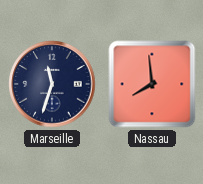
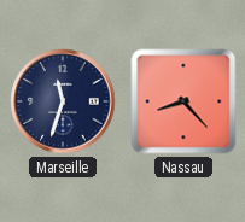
Nassau: 7:59 -> 8:23
